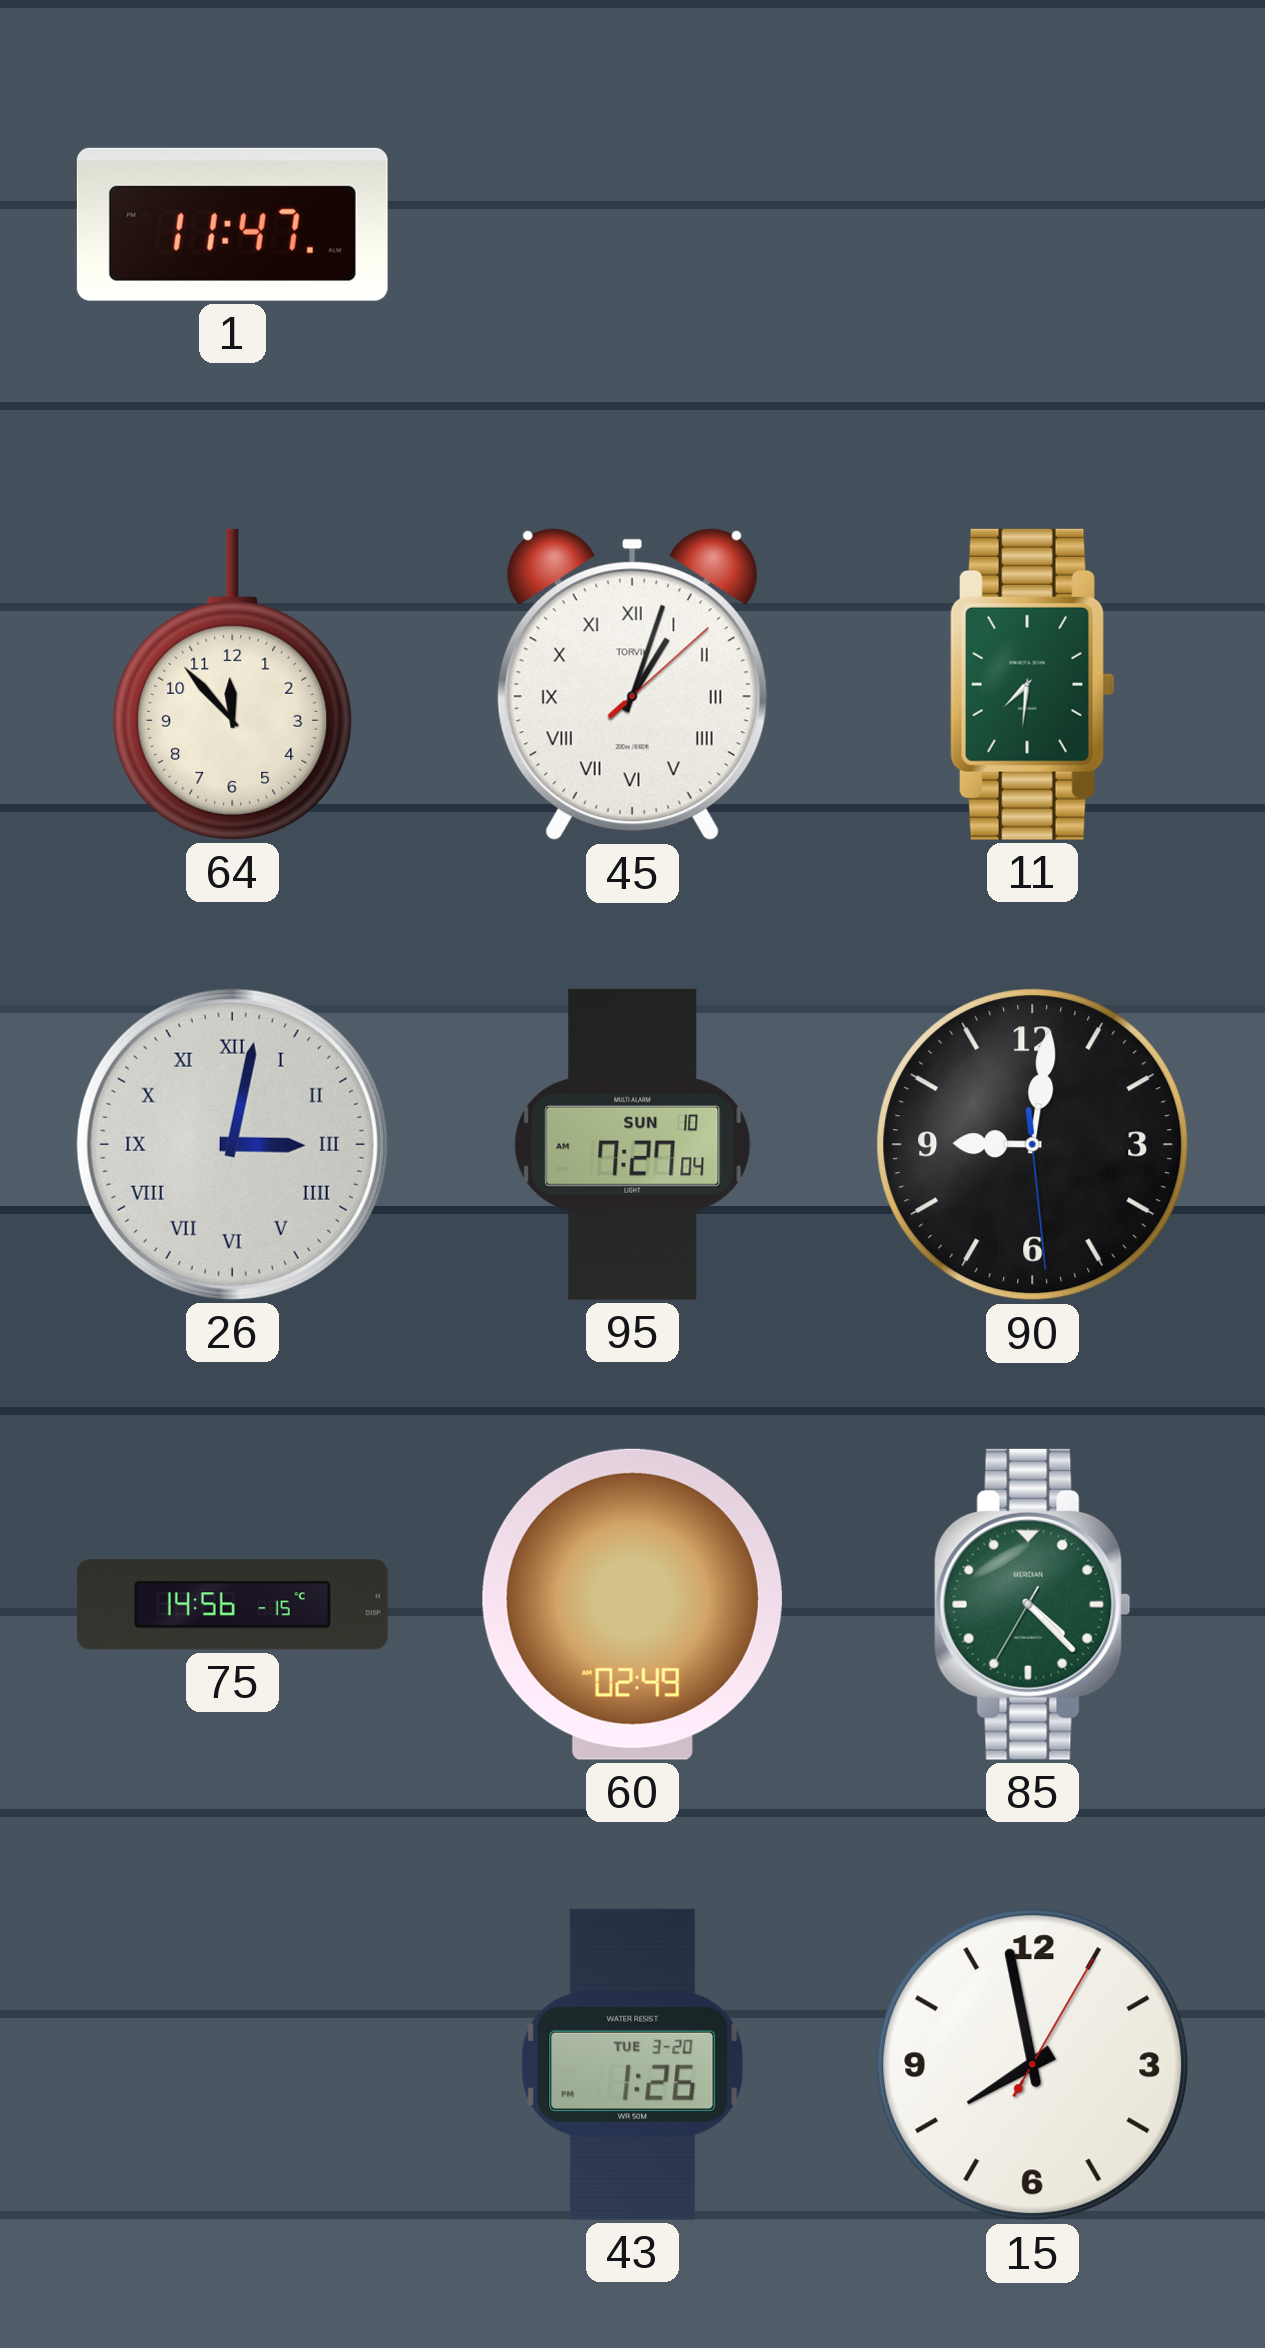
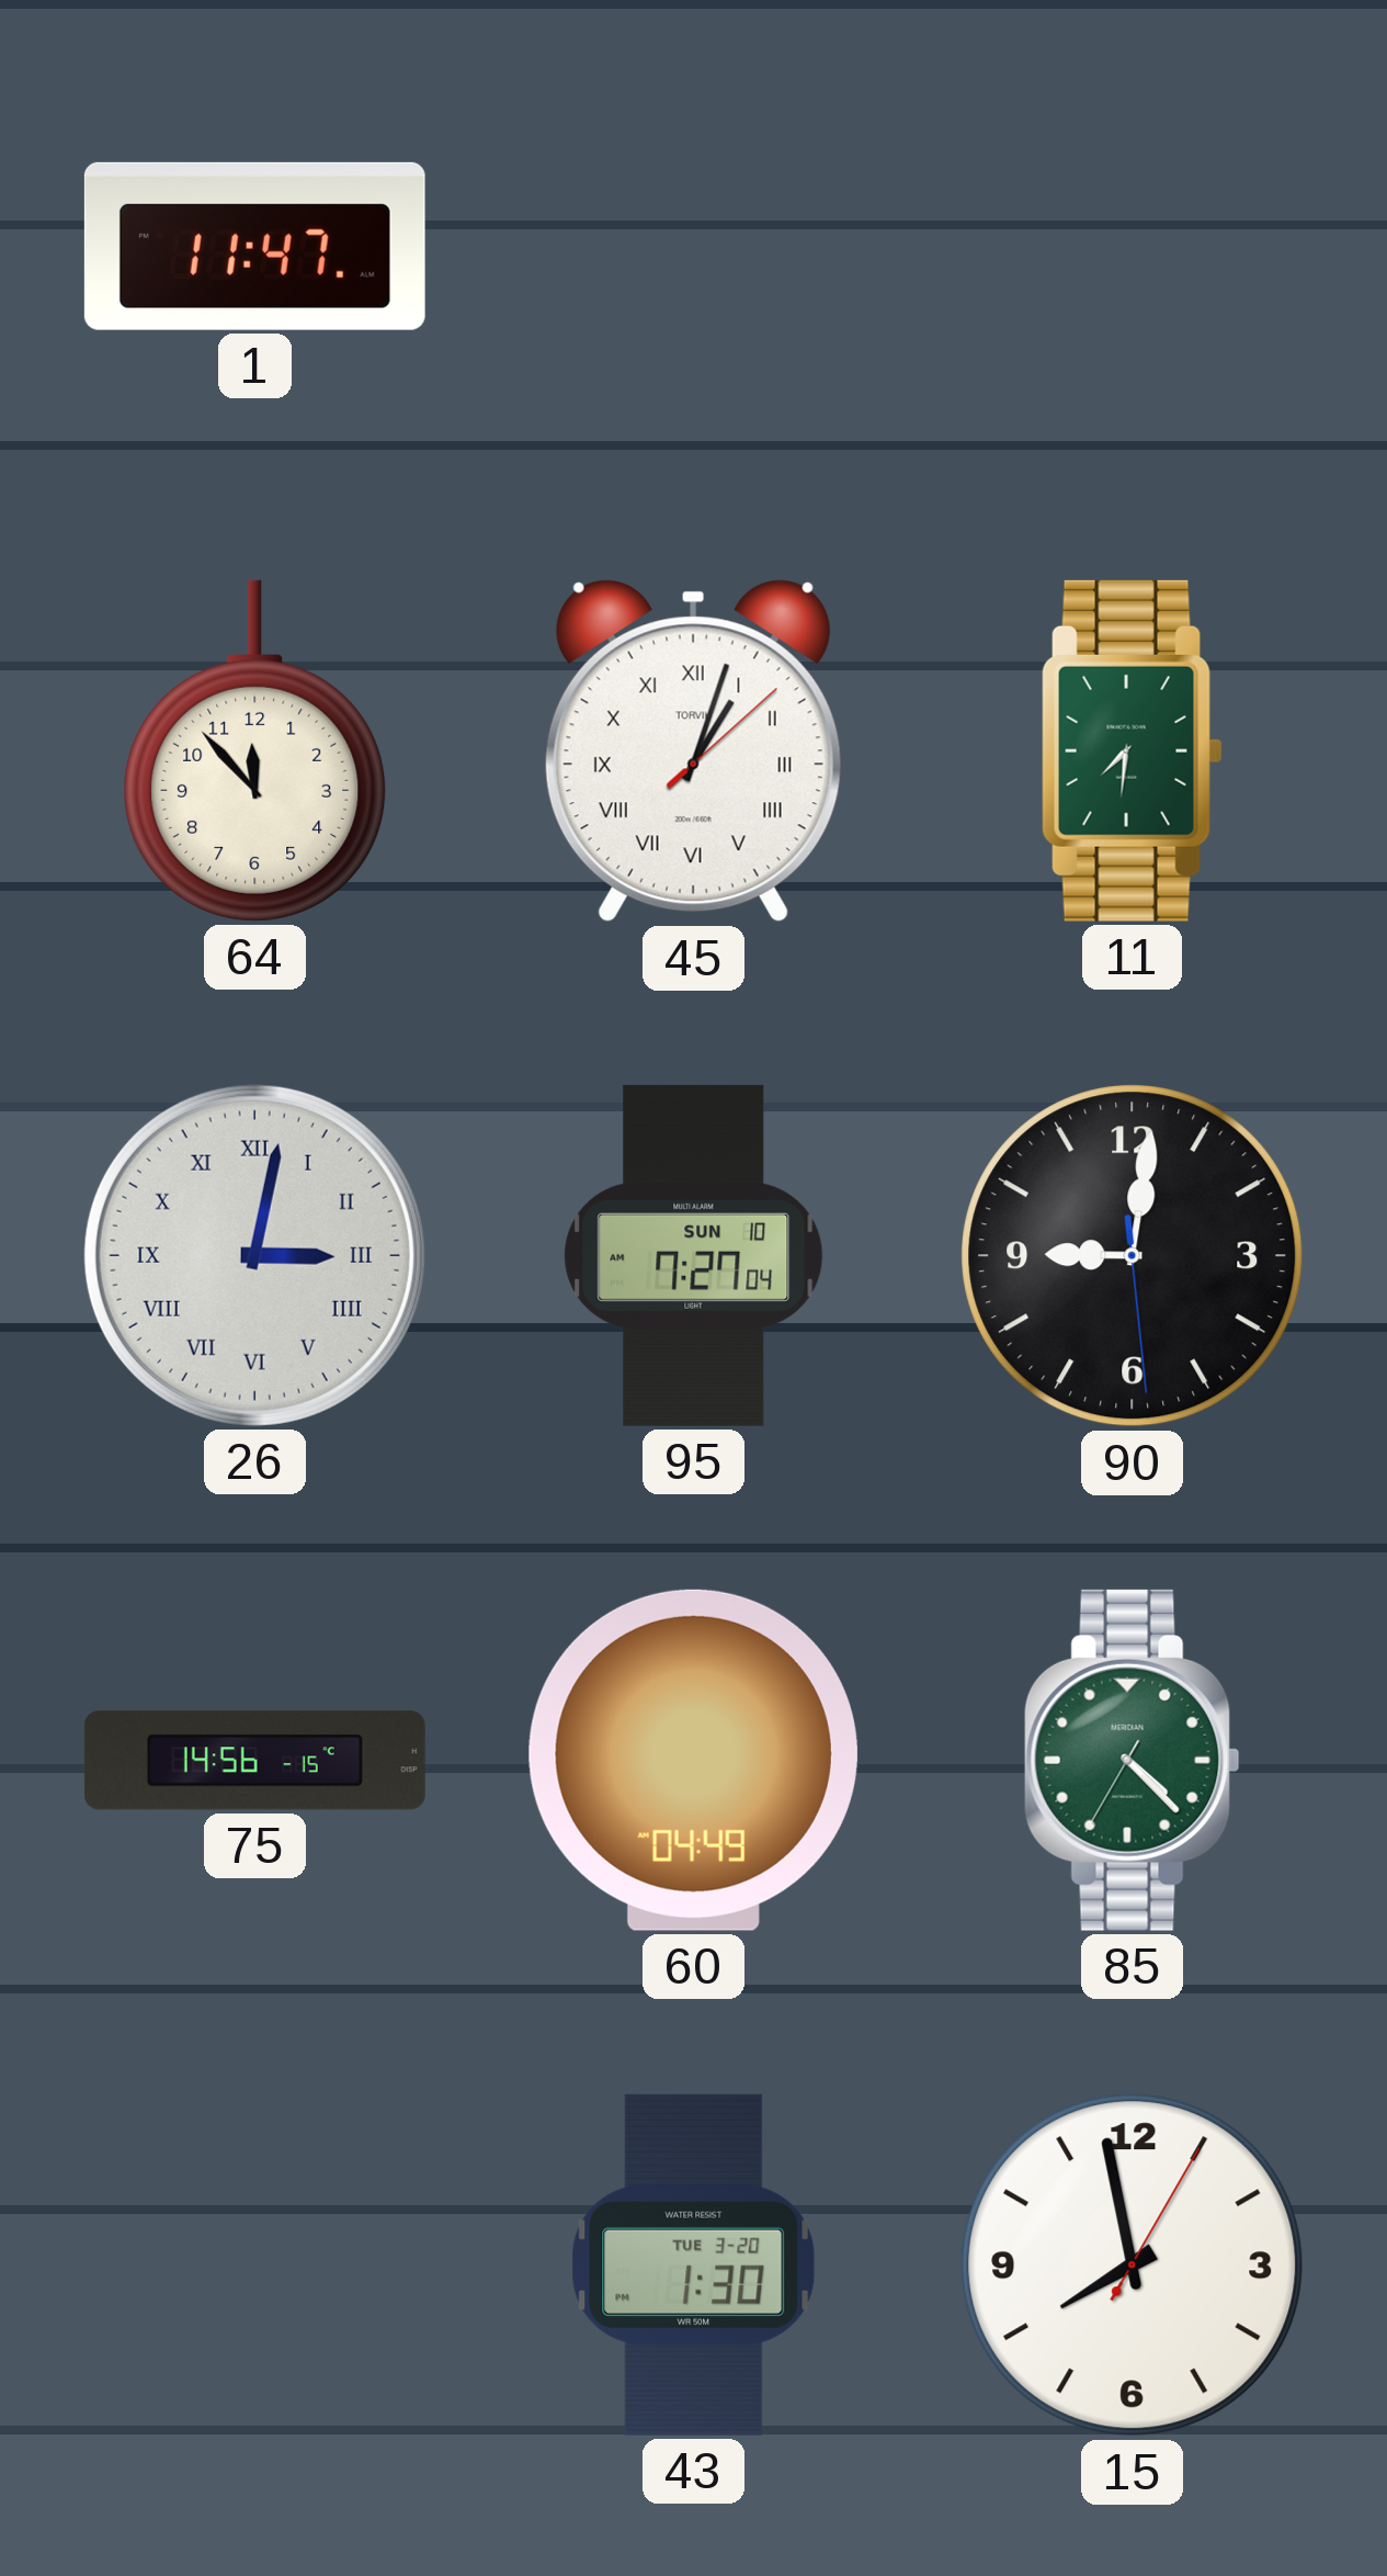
60: 02:49 -> 04:49
43: 1:26 -> 1:30
